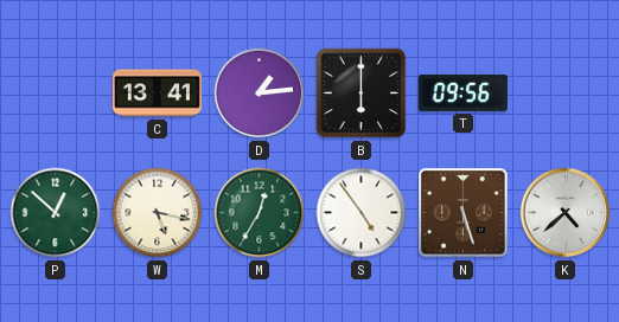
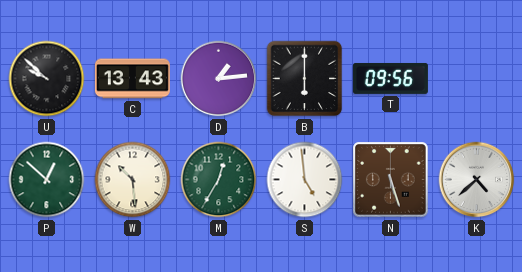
U: none -> 9:52
C: 13:41 -> 13:43
W: 5:17 -> 10:29
S: 4:54 -> 4:59
